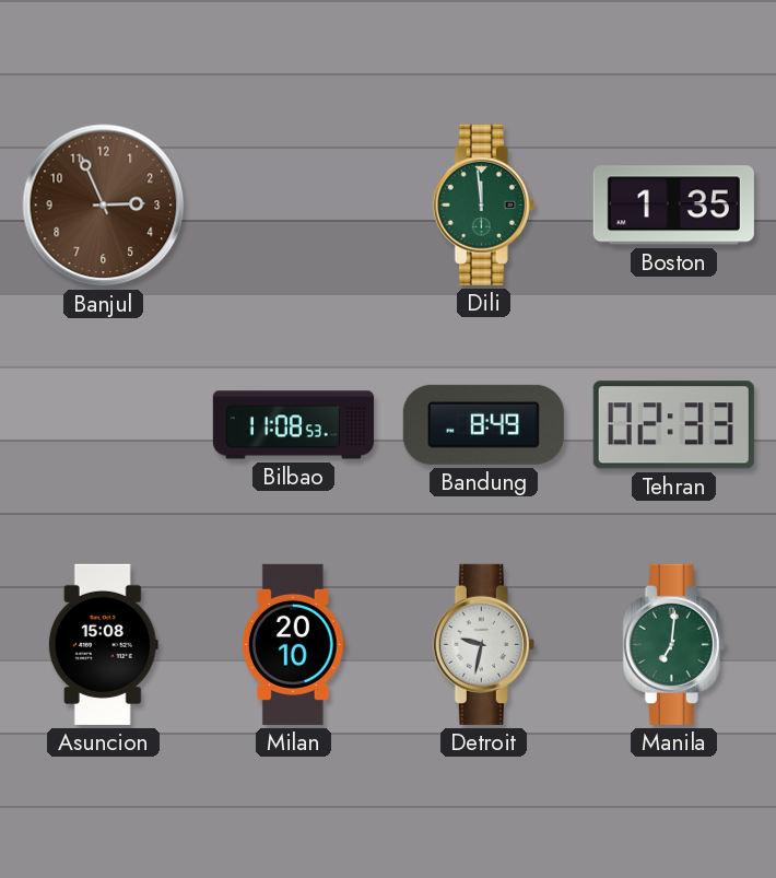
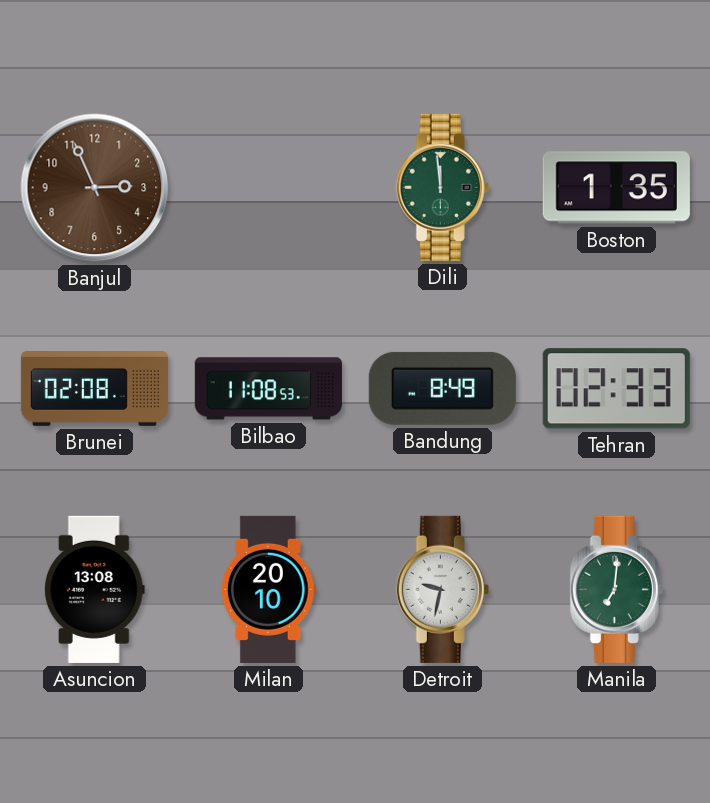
Brunei: none -> 02:08
Asuncion: 15:08 -> 13:08
